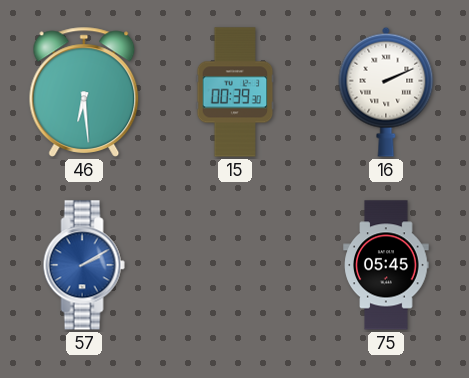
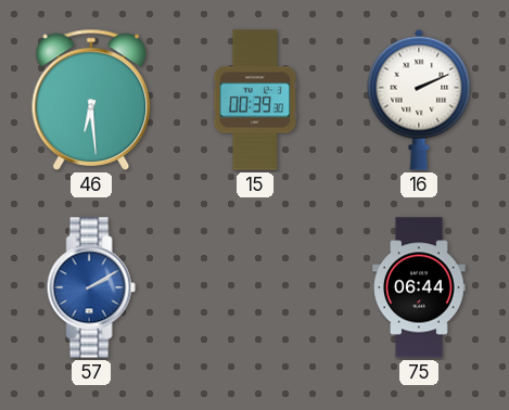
75: 05:45 -> 06:44
